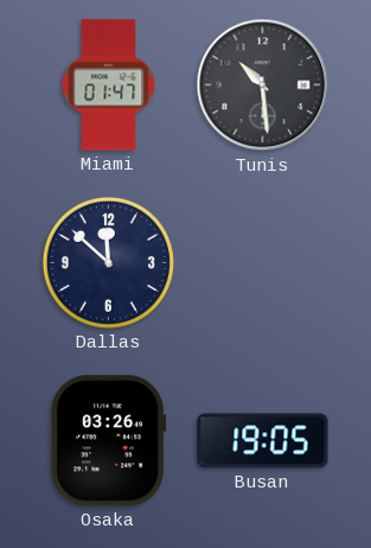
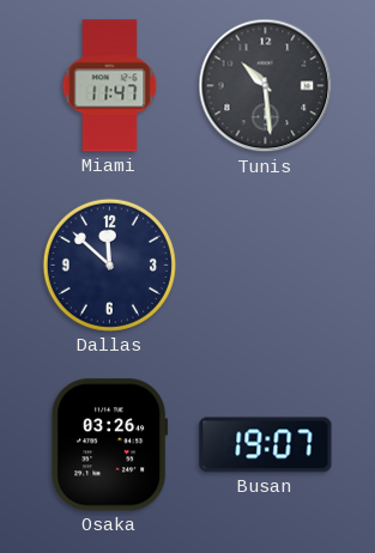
Miami: 01:47 -> 11:47
Busan: 19:05 -> 19:07
